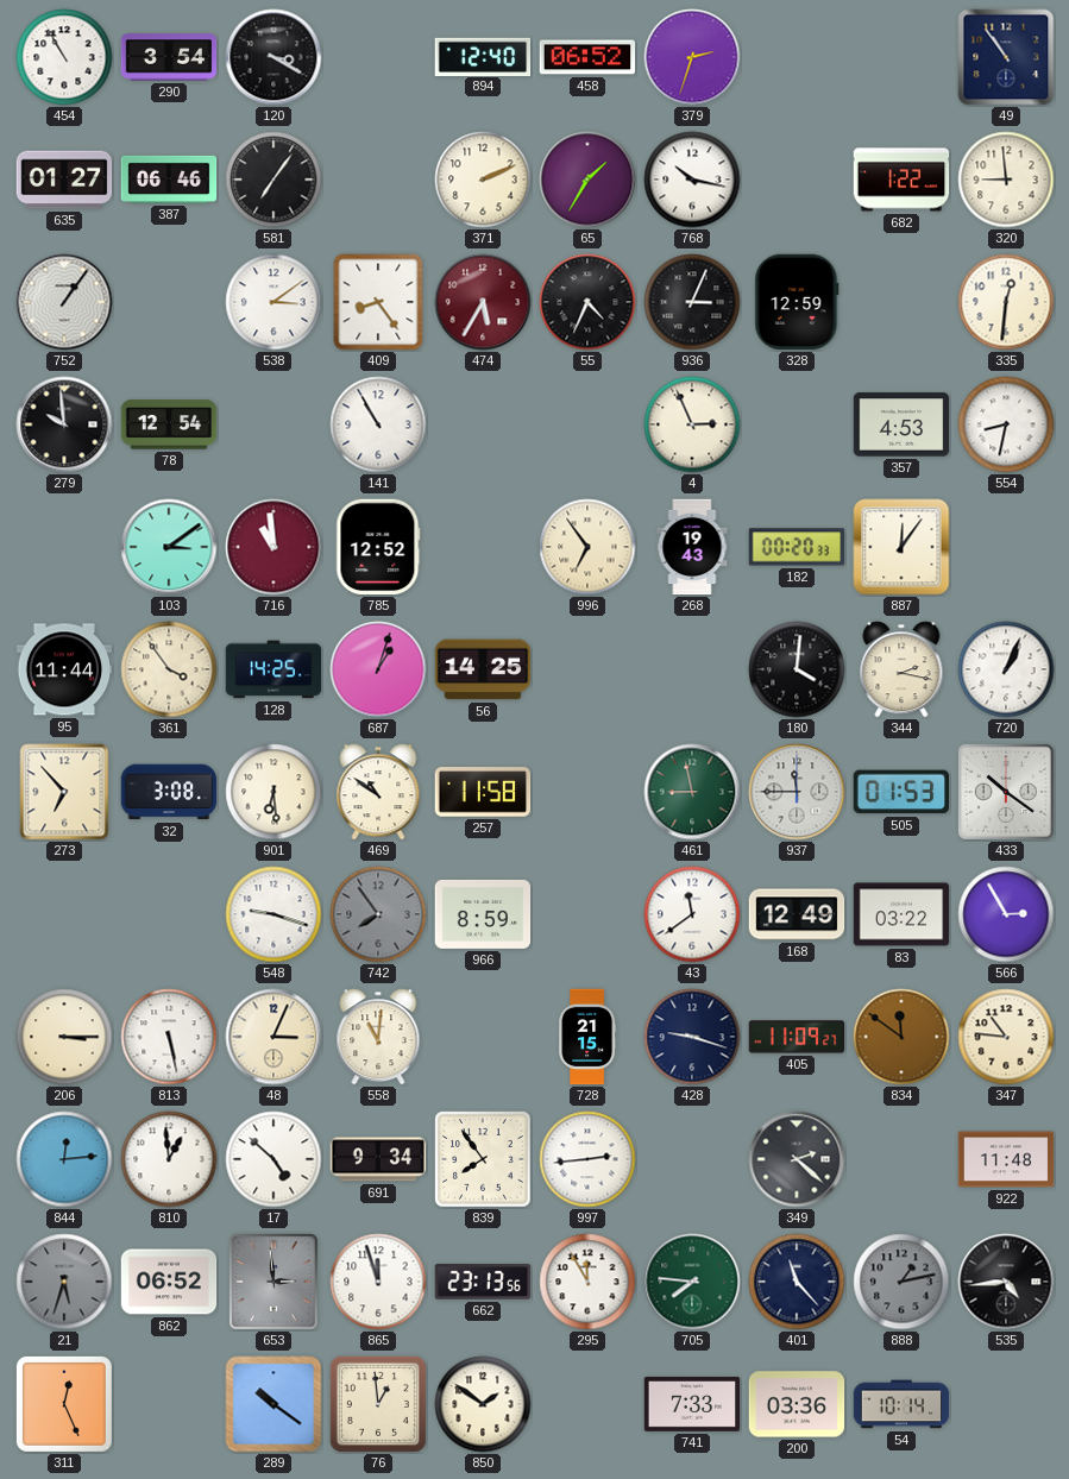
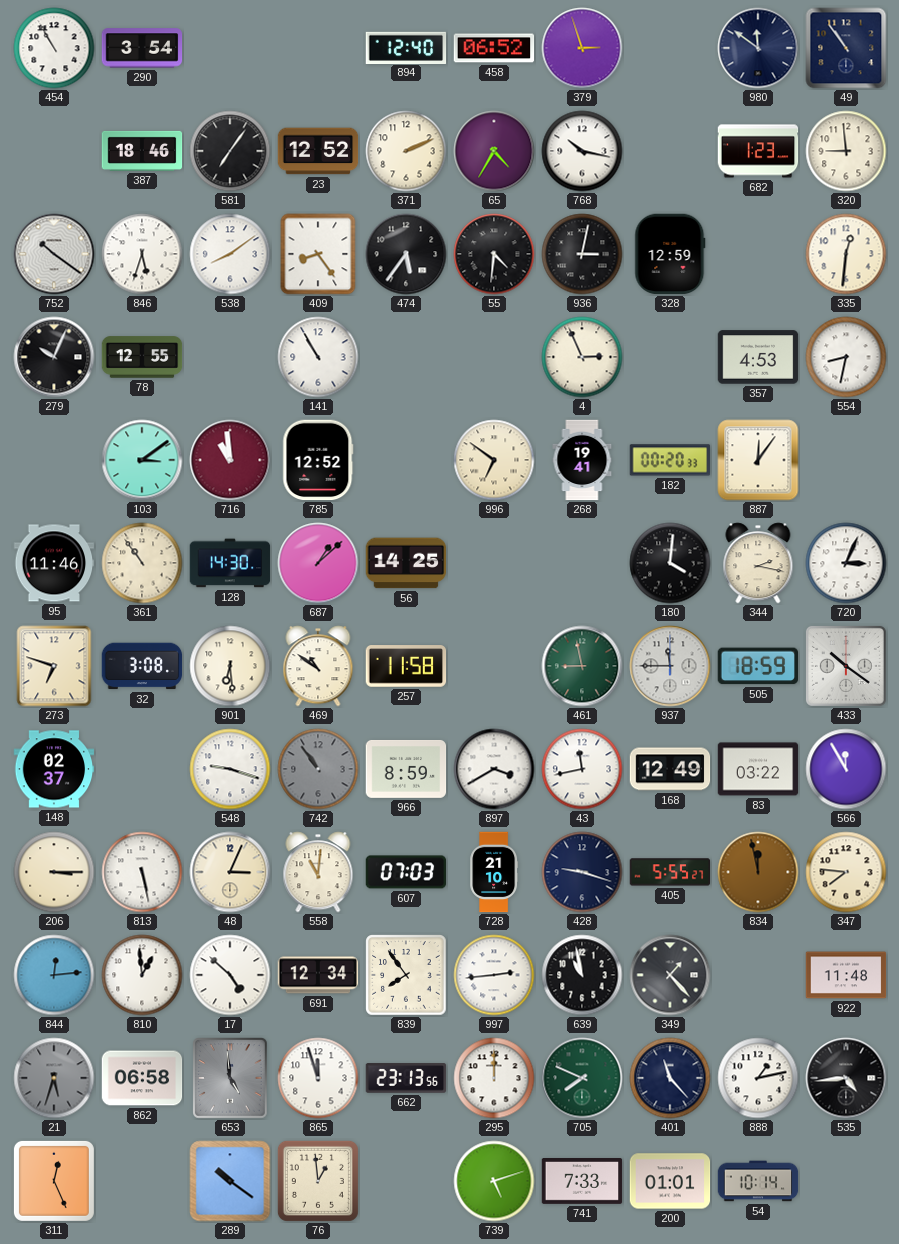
120: 3:20 -> none
379: 2:33 -> 2:57
980: none -> 11:51
635: 01:27 -> none
387: 06:46 -> 18:46
23: none -> 12:52
65: 1:35 -> 4:35
682: 1:22 -> 1:23
752: 1:06 -> 10:21
846: none -> 5:33
538: 3:09 -> 8:09
474: 5:35 -> 5:36
474 dial: burgundy -> black
55: 4:34 -> 4:31
936: 3:04 -> 3:02
279: 9:59 -> 10:04
78: 12:54 -> 12:55
996: 6:54 -> 6:51
268: 19:43 -> 19:41
95: 11:44 -> 11:46
361: 3:54 -> 10:54
128: 14:25 -> 14:30
687: 1:03 -> 1:08
720: 1:04 -> 3:04
273: 6:53 -> 6:48
505: 01:53 -> 18:59
148: none -> 02:37
742: 7:54 -> 10:54
897: none -> 3:40
43: 11:39 -> 11:43
566: 2:55 -> 11:55
607: none -> 07:03
728: 21:15 -> 21:10
405: 11:09 -> 5:55
834: 11:51 -> 11:58
347: 10:46 -> 7:46
691: 9:34 -> 12:34
639: none -> 10:58
349: 2:22 -> 1:23
862: 06:52 -> 06:58
653: 2:59 -> 4:59
295: 11:55 -> 12:00
705: 7:46 -> 7:49
888 dial: grey -> white
850: 1:51 -> none
739: none -> 5:12
200: 03:36 -> 01:01
